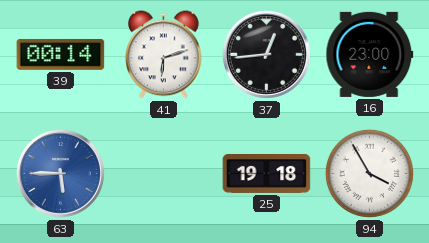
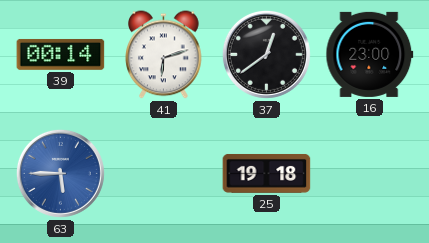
37: 12:44 -> 12:39
94: 3:55 -> none
